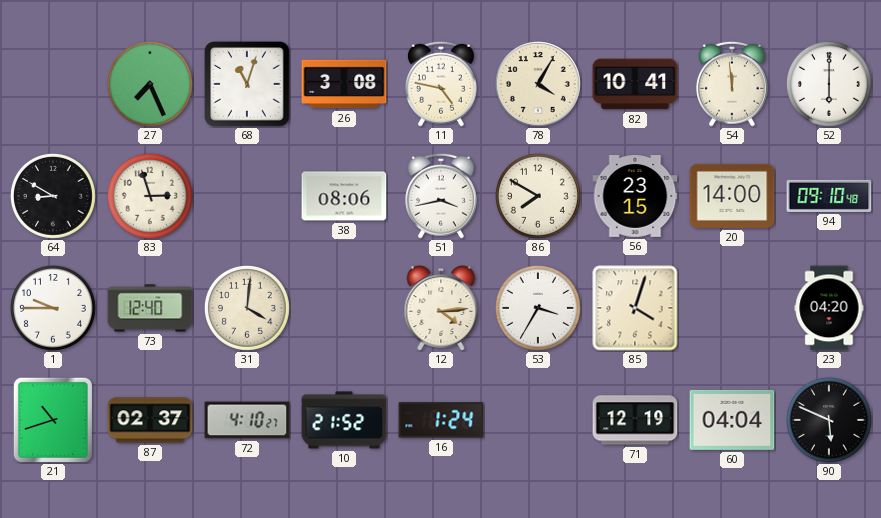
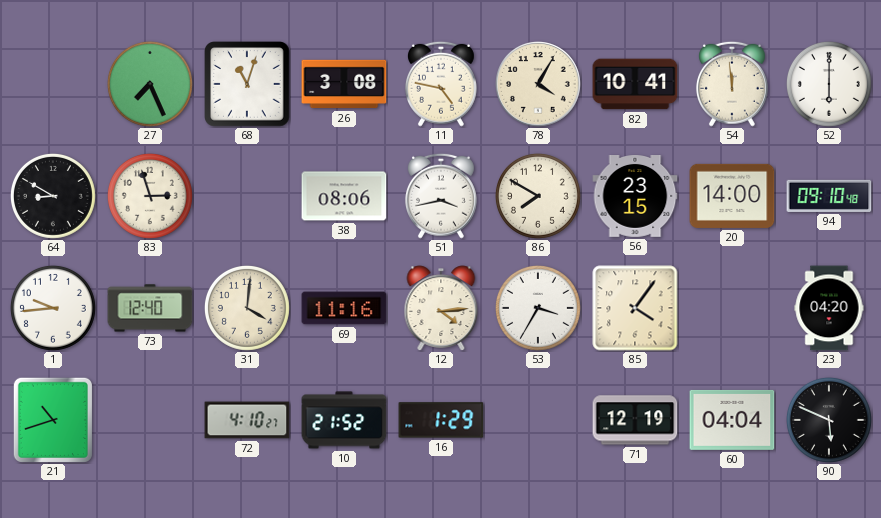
1: 9:45 -> 9:44
69: none -> 11:16
85: 4:03 -> 4:06
87: 02:37 -> none
16: 1:24 -> 1:29
